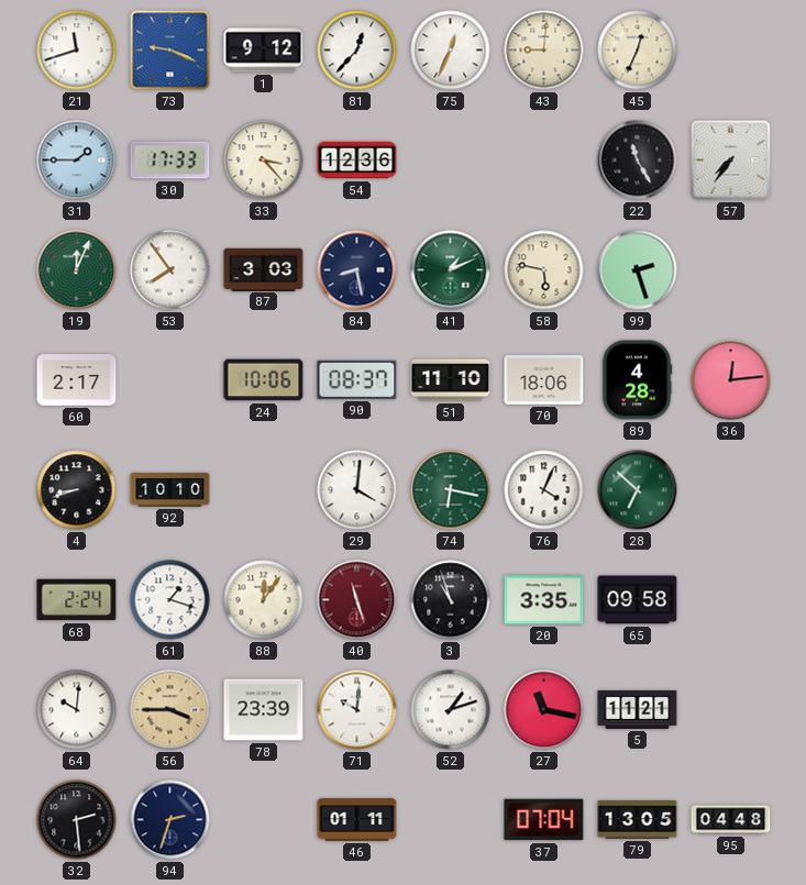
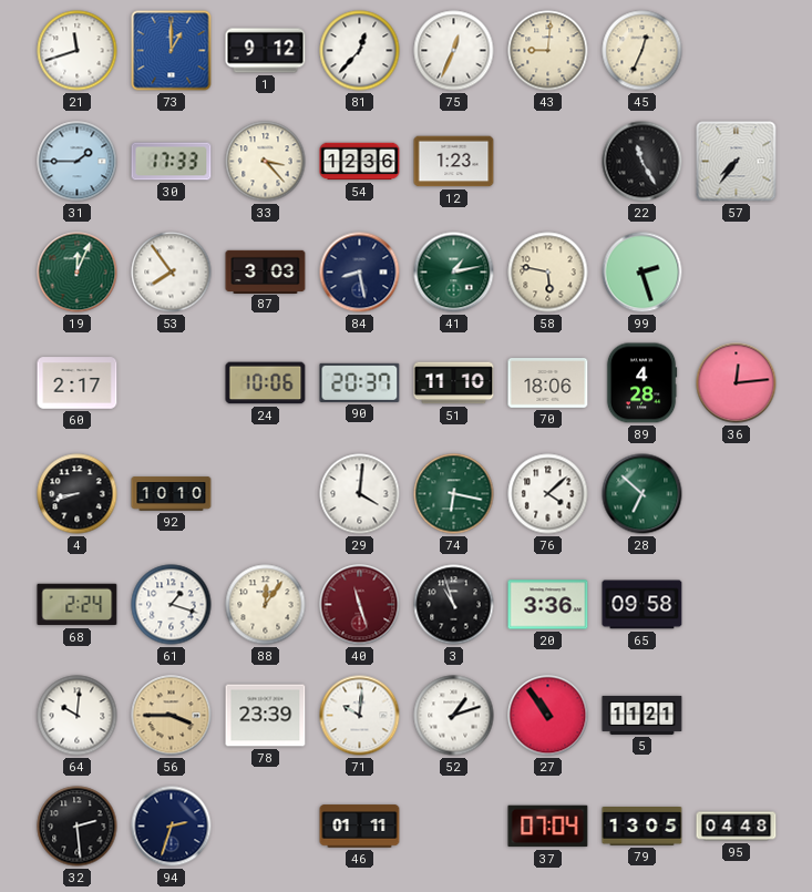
73: 9:19 -> 1:00
12: none -> 1:23
41: 1:11 -> 1:13
90: 08:37 -> 20:37
76: 4:04 -> 4:08
20: 3:35 -> 3:36
27: 11:17 -> 10:54
